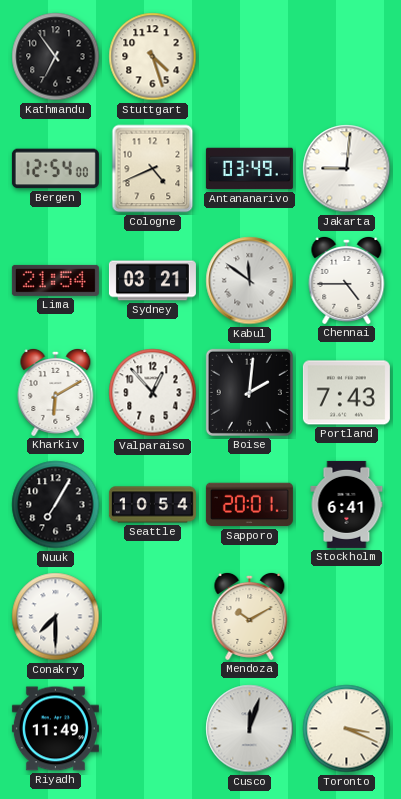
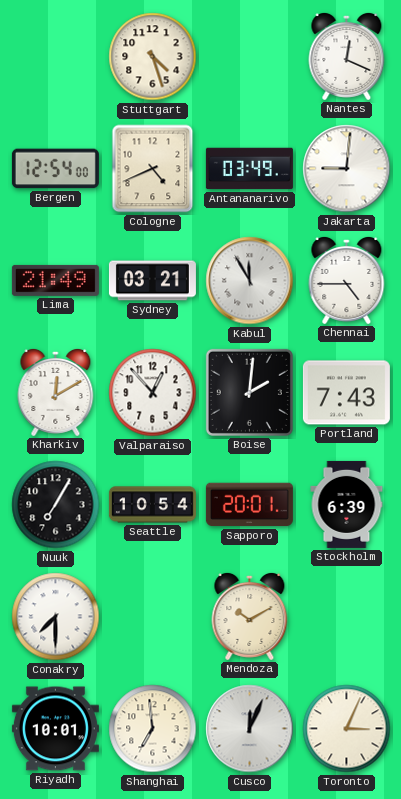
Kathmandu: 6:54 -> none
Nantes: none -> 12:19
Lima: 21:54 -> 21:49
Kabul: 11:51 -> 11:55
Kharkiv: 6:10 -> 12:10
Stockholm: 6:41 -> 6:39
Riyadh: 11:49 -> 10:01
Shanghai: none -> 6:59
Cusco: 12:03 -> 12:04
Toronto: 3:19 -> 3:04
